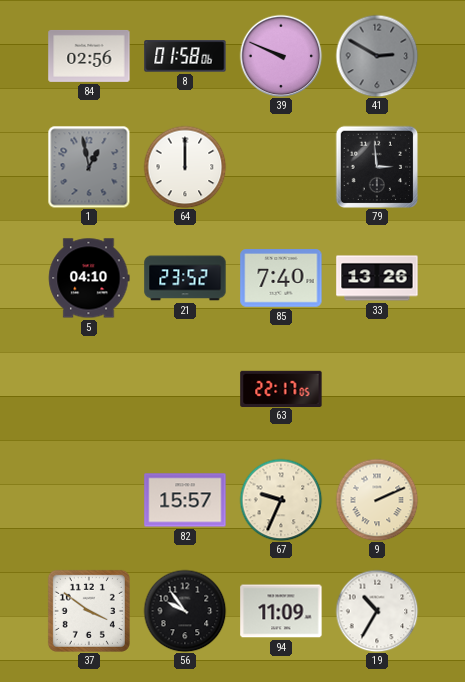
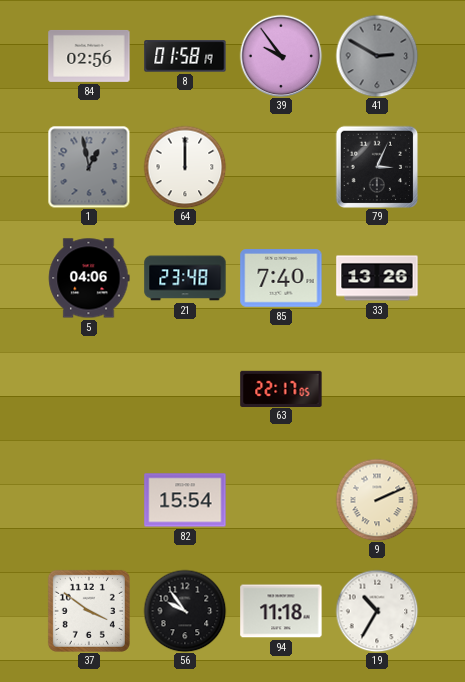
8: 01:58:06 -> 01:58:19
39: 9:49 -> 9:54
79: 2:59 -> 3:04
5: 04:10 -> 04:06
21: 23:52 -> 23:48
82: 15:57 -> 15:54
67: 9:34 -> none
94: 11:09 -> 11:18
